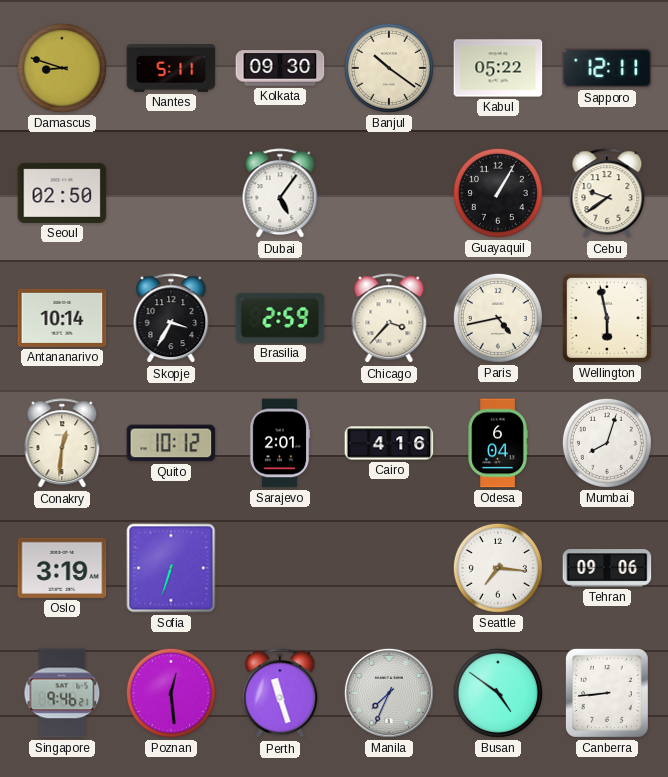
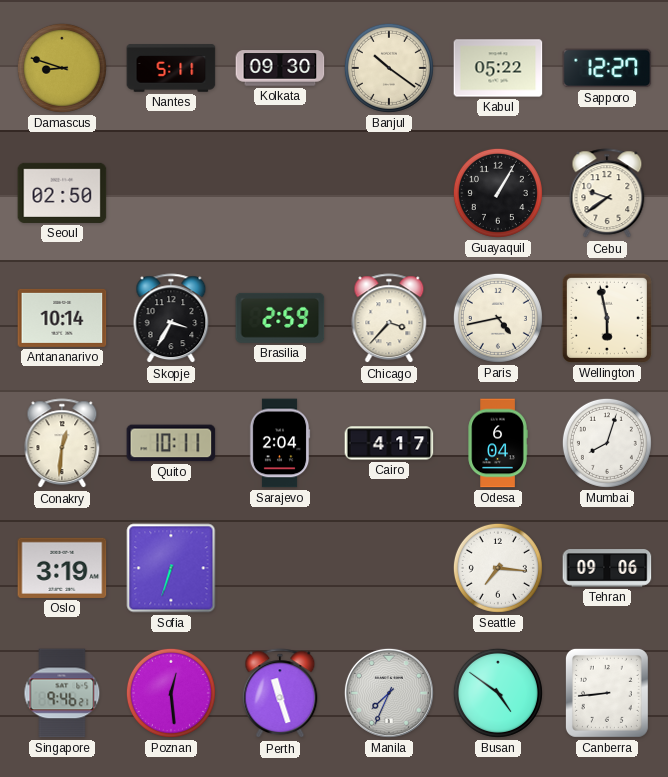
Sapporo: 12:11 -> 12:27
Dubai: 5:06 -> none
Quito: 10:12 -> 10:11
Sarajevo: 2:01 -> 2:04
Cairo: 4:16 -> 4:17
